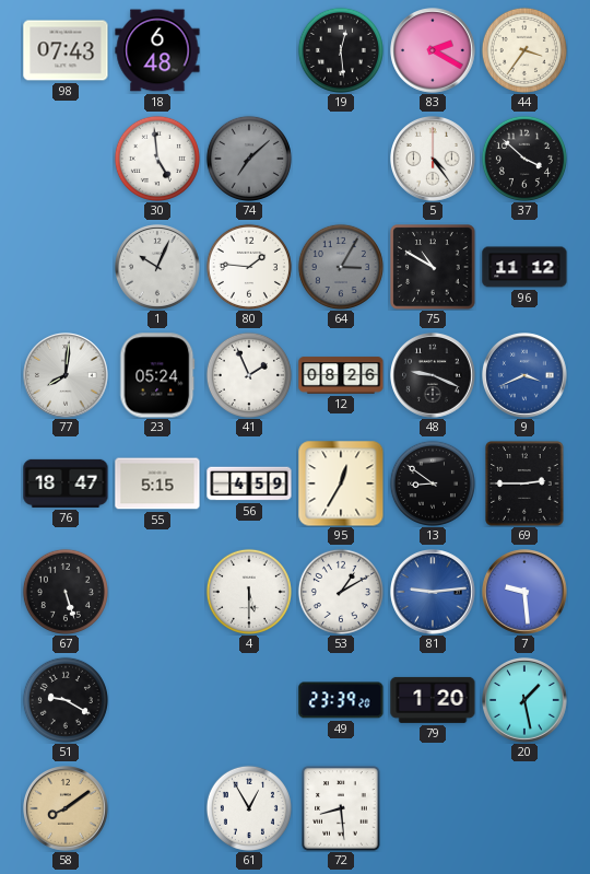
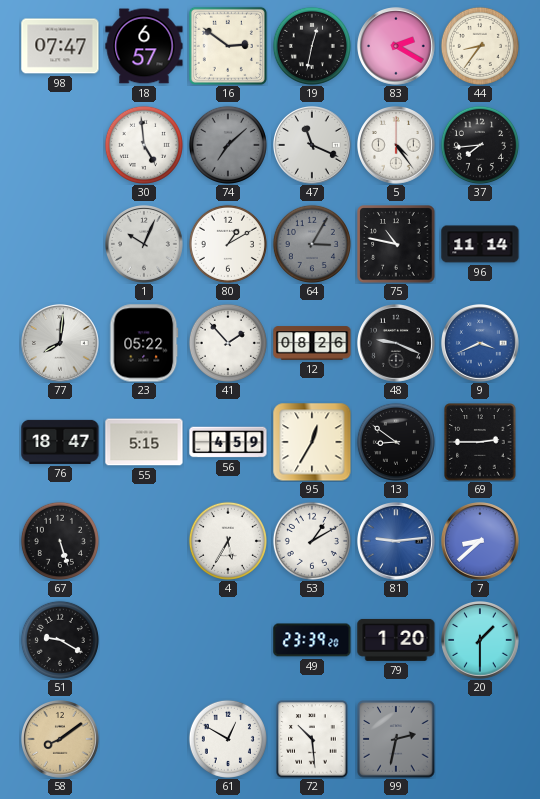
98: 07:43 -> 07:47
18: 6:48 -> 6:57
16: none -> 2:51
19: 12:29 -> 12:32
44: 3:36 -> 8:36
47: none -> 11:19
37: 3:52 -> 7:44
80: 1:46 -> 1:10
75: 10:50 -> 10:47
96: 11:12 -> 11:14
23: 05:24 -> 05:22
41: 1:56 -> 1:53
4: 5:30 -> 5:35
7: 9:29 -> 8:38
20: 1:28 -> 1:30
61: 12:55 -> 12:50
72: 8:29 -> 10:29
99: none -> 2:32
